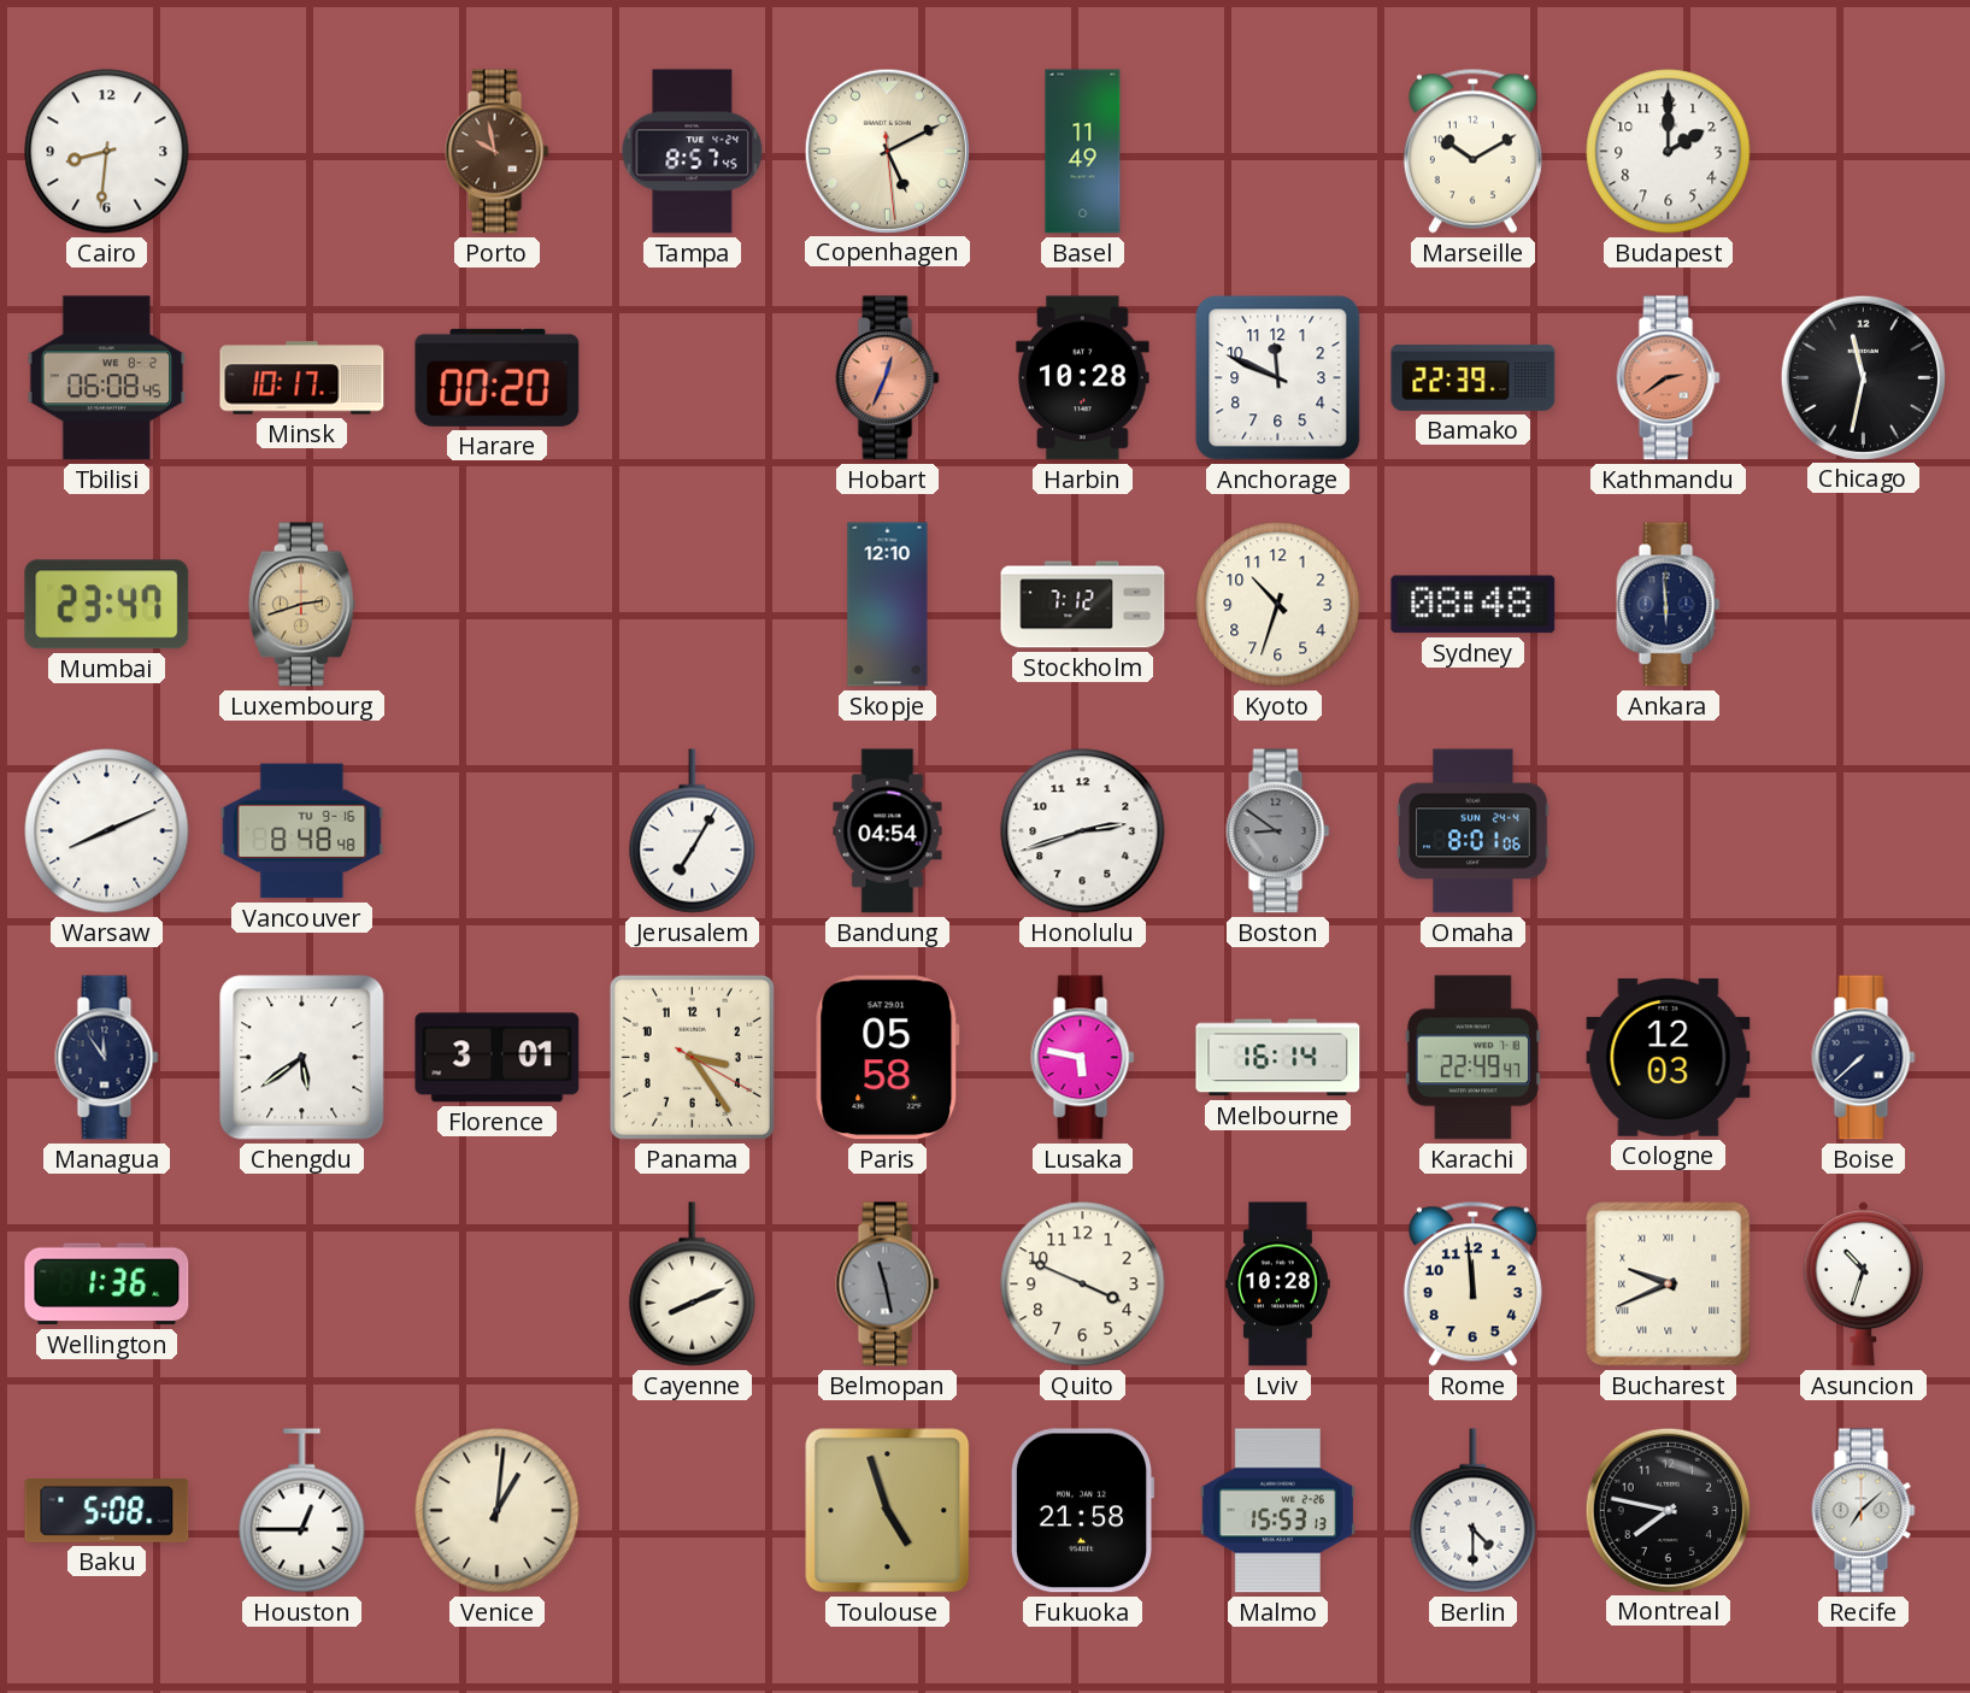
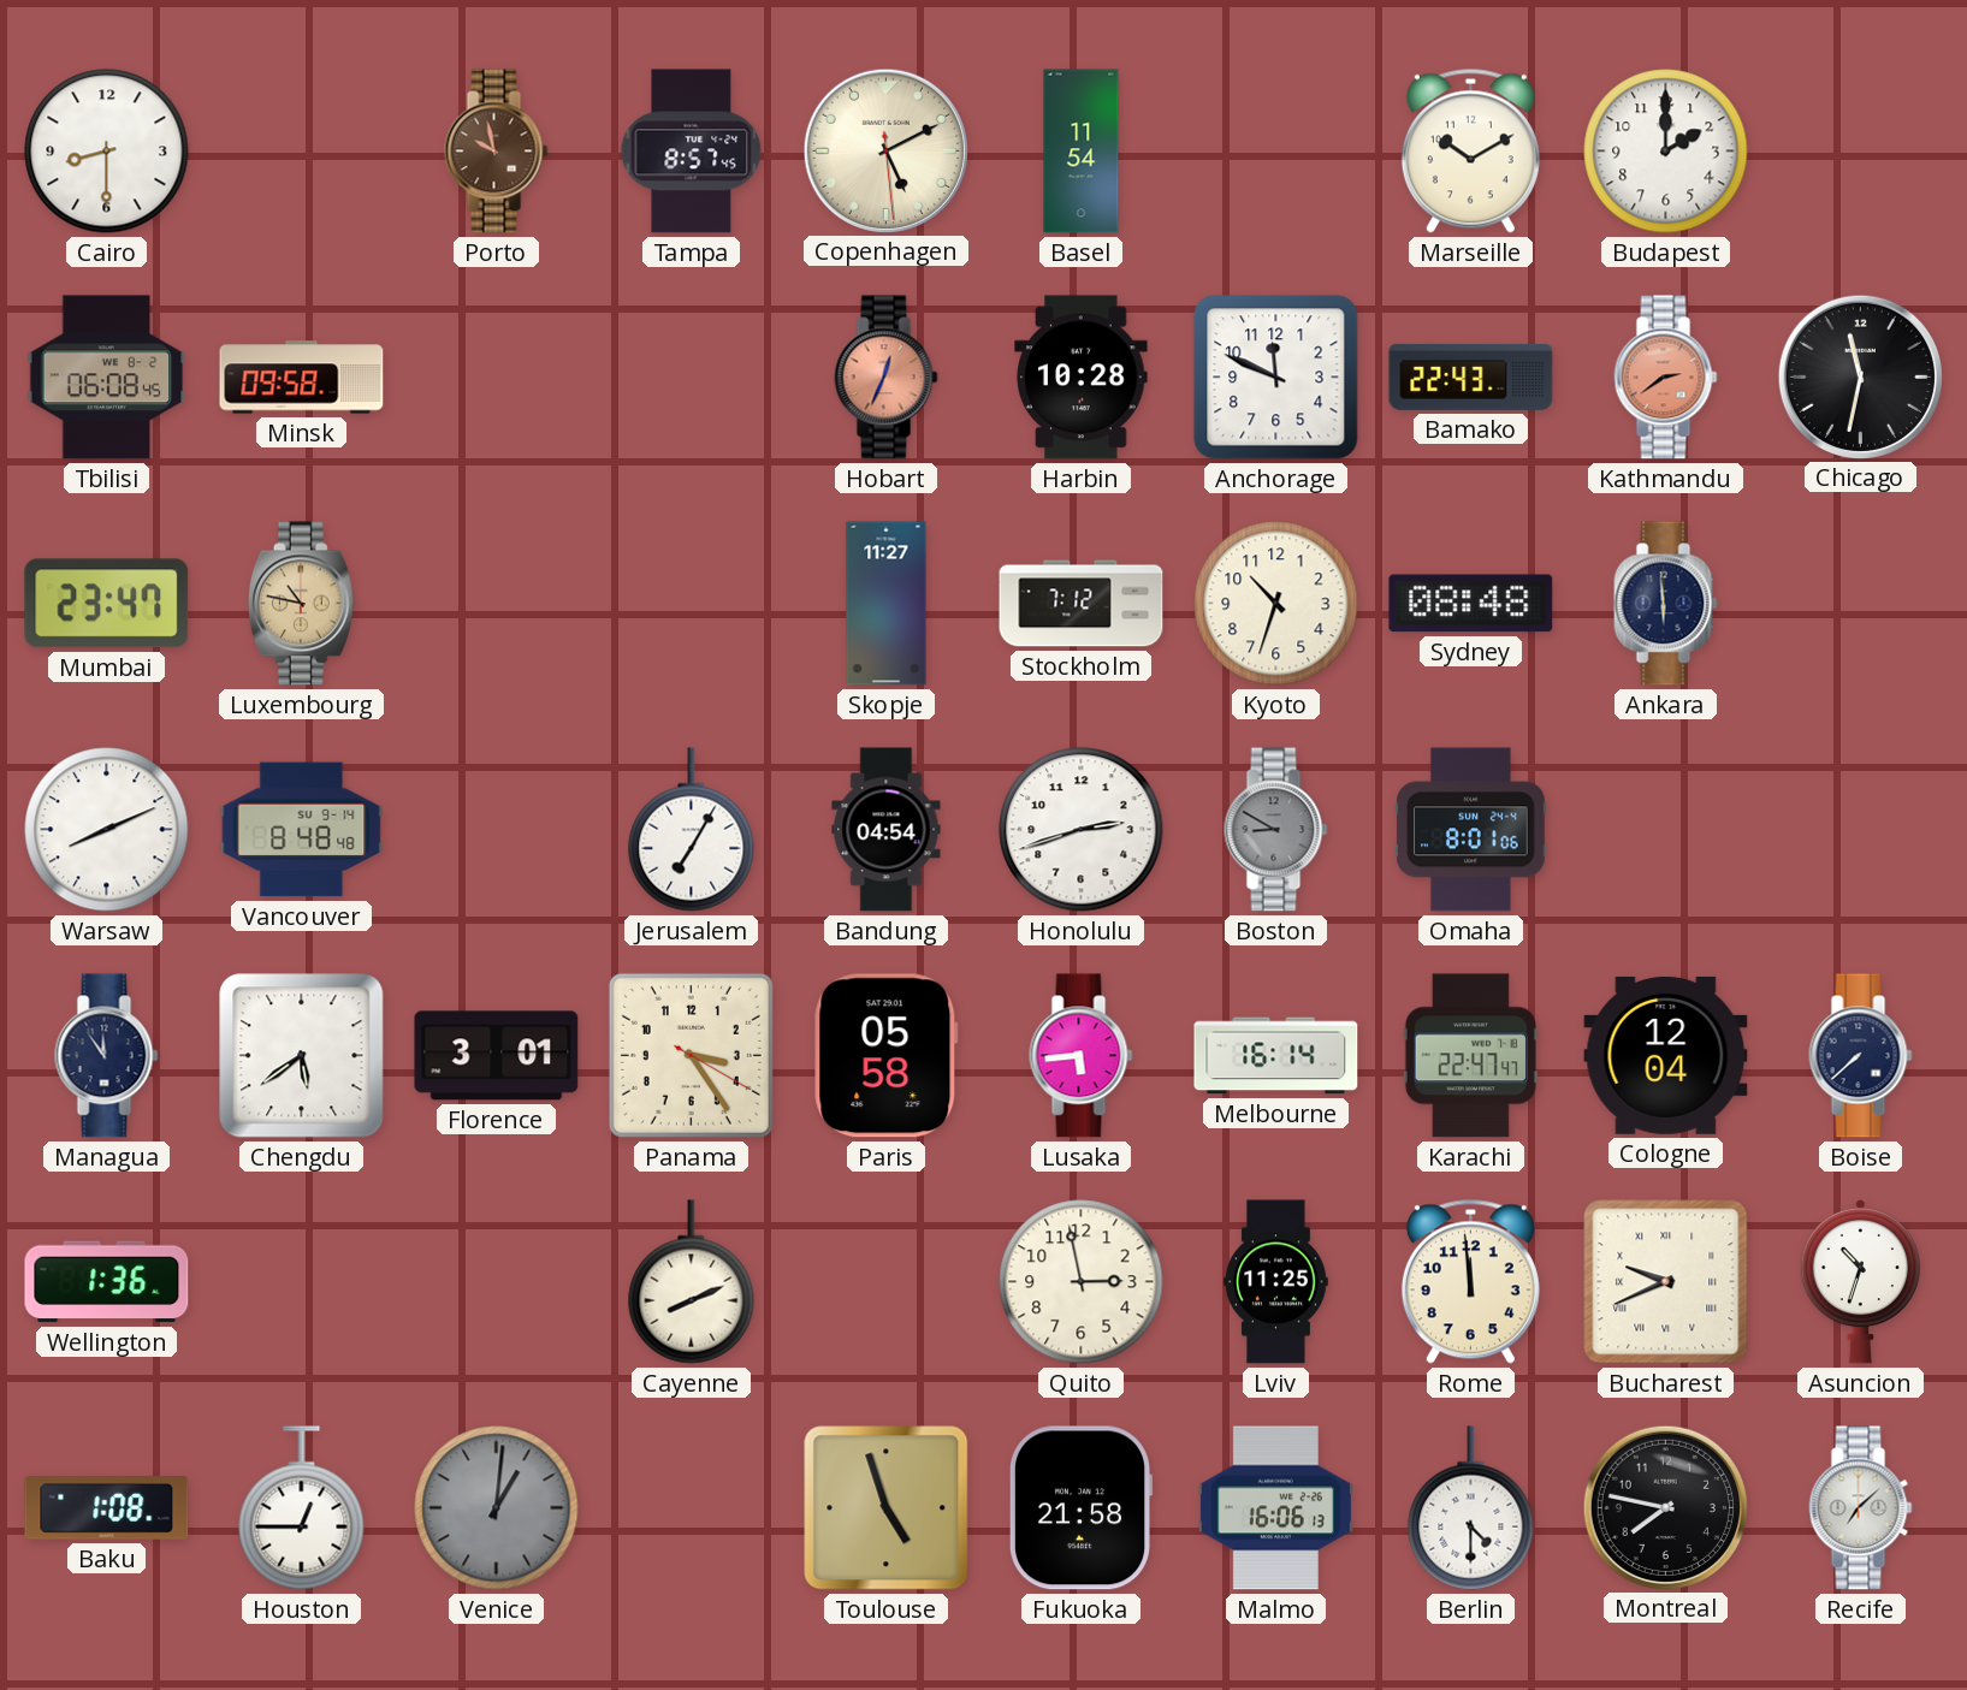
Cairo: 8:31 -> 8:30
Basel: 11:49 -> 11:54
Minsk: 10:17 -> 09:58
Harare: 00:20 -> none
Bamako: 22:39 -> 22:43
Luxembourg: 2:42 -> 10:47
Skopje: 12:10 -> 11:27
Vancouver date: TU 9-16 -> SU 9-14
Boston: 8:51 -> 8:50
Lusaka: 5:47 -> 5:44
Karachi: 22:49 -> 22:47
Cologne: 12:03 -> 12:04
Belmopan: 11:28 -> none
Quito: 3:49 -> 2:58
Lviv: 10:28 -> 11:25
Baku: 5:08 -> 1:08
Venice dial: cream -> grey
Malmo: 15:53 -> 16:06
